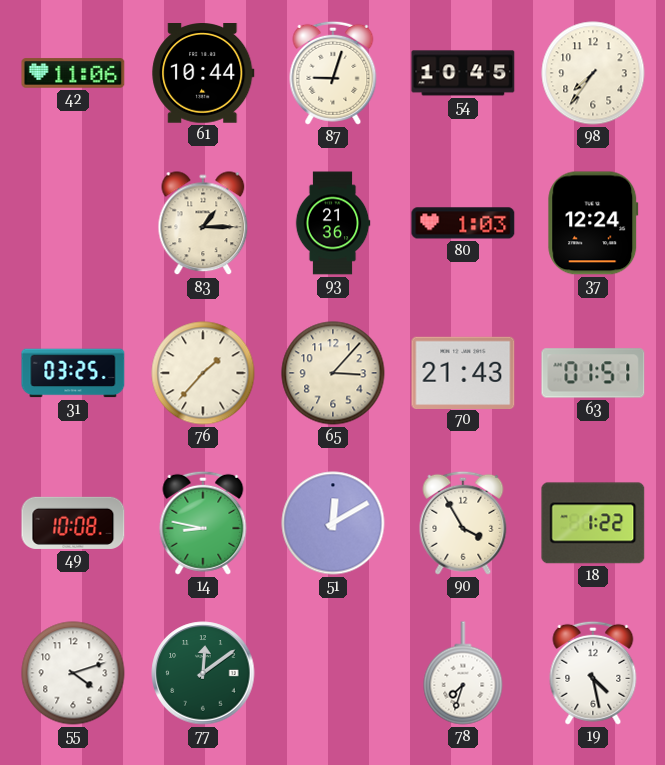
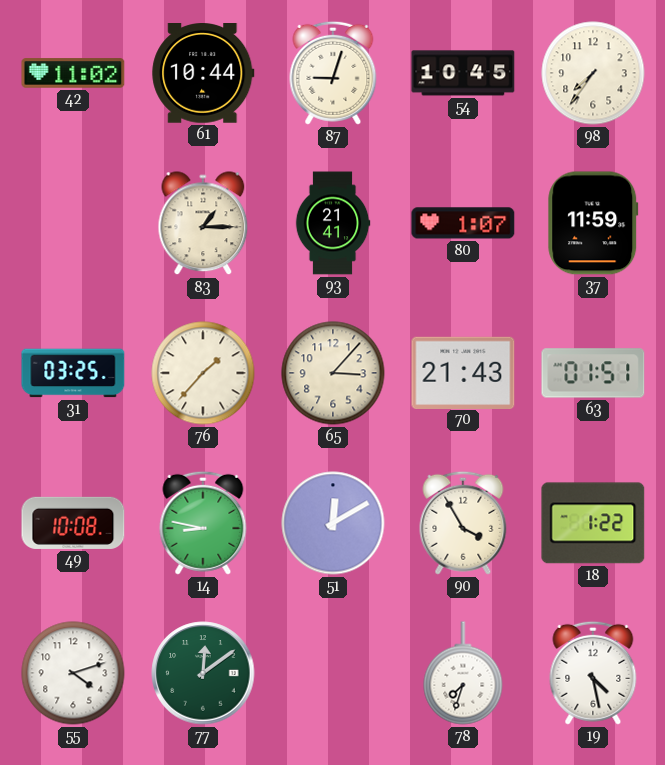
42: 11:06 -> 11:02
93: 21:36 -> 21:41
80: 1:03 -> 1:07
37: 12:24 -> 11:59
